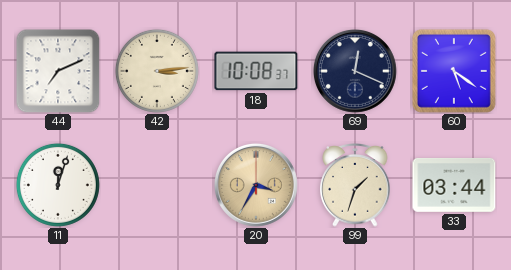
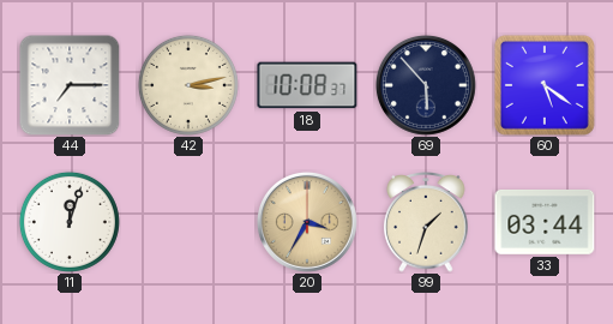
44: 7:11 -> 7:15
42: 3:14 -> 3:13
69: 12:19 -> 5:53
